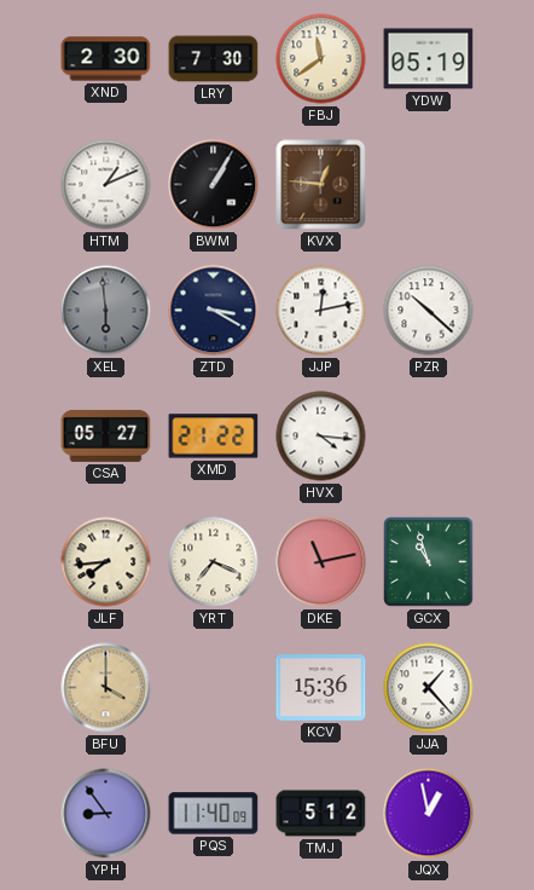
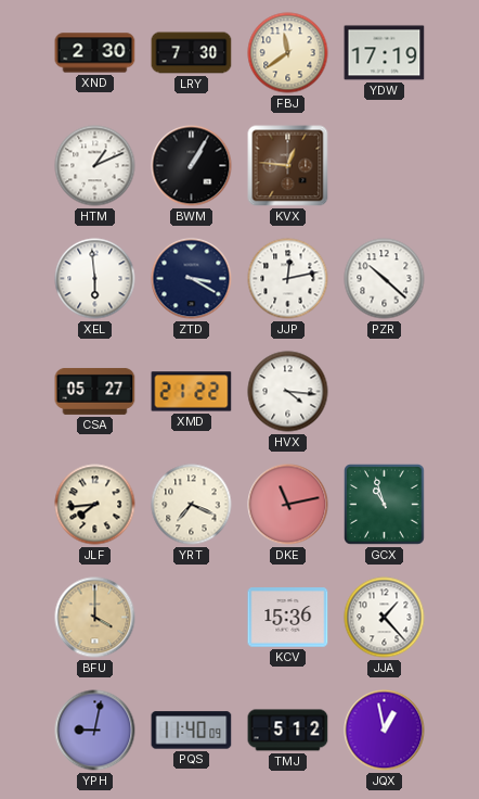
YDW: 05:19 -> 17:19
XEL dial: grey -> white
YPH: 8:54 -> 9:02
